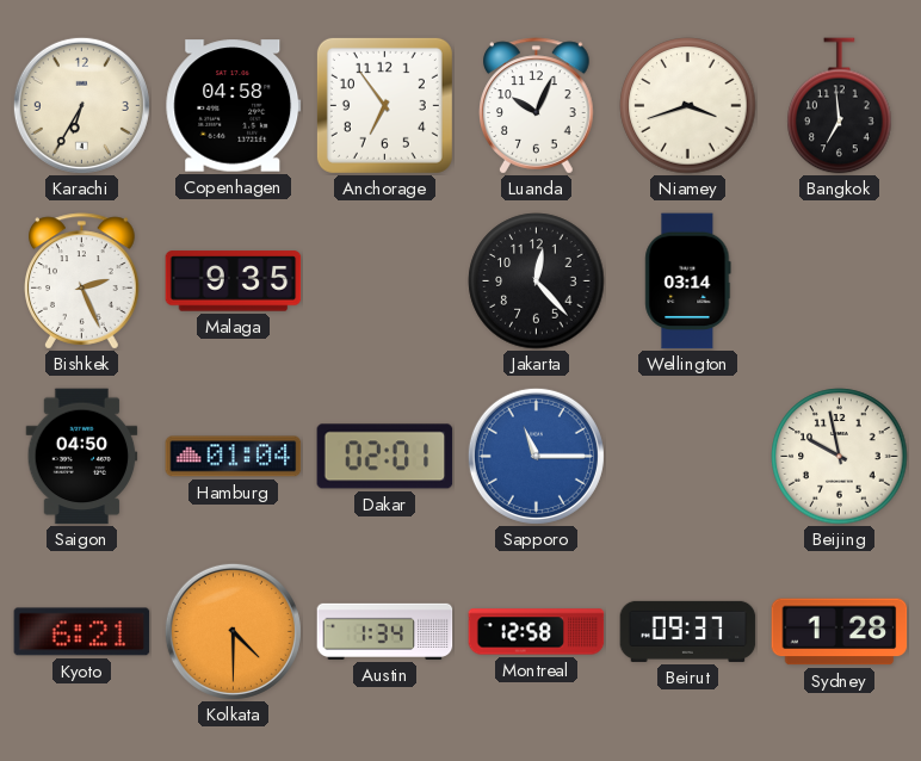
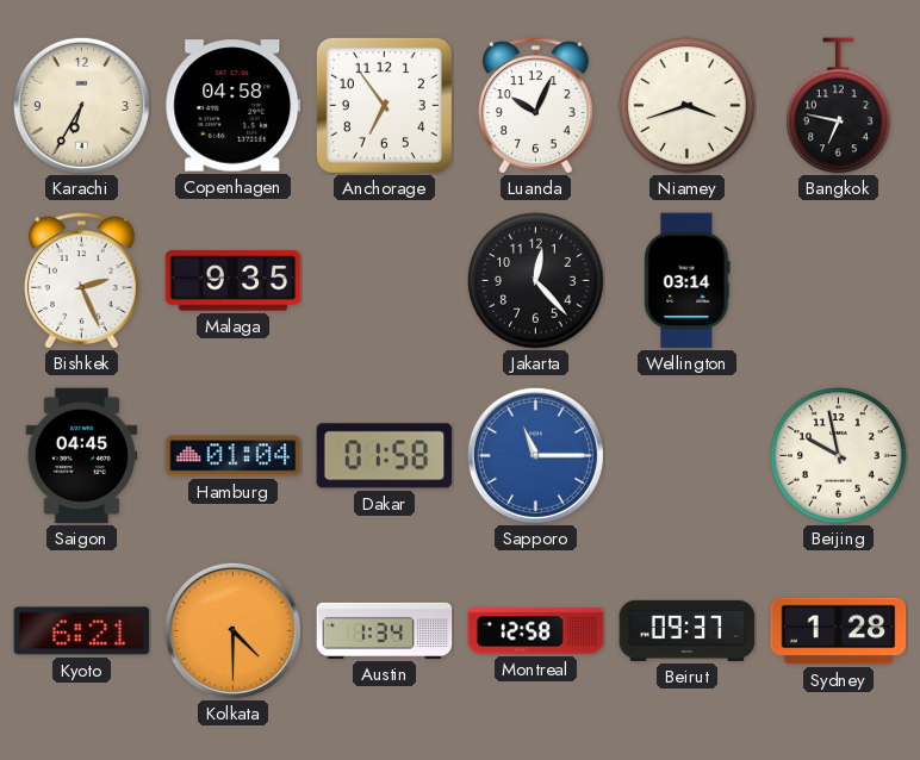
Bangkok: 6:59 -> 6:47
Saigon: 04:50 -> 04:45
Dakar: 02:01 -> 01:58
